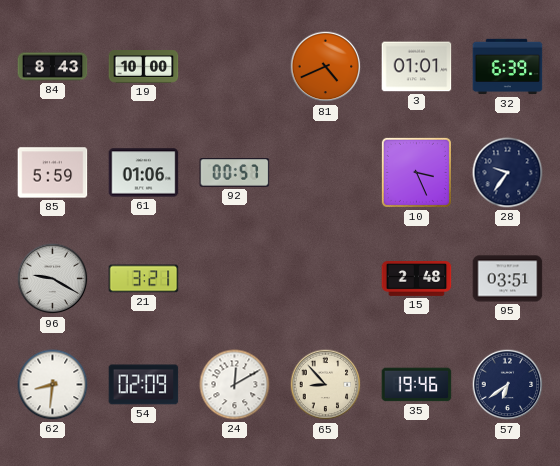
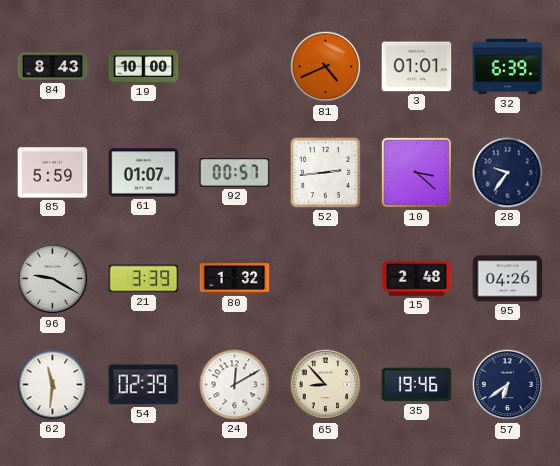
61: 01:06 -> 01:07
52: none -> 2:44
10: 3:26 -> 3:22
21: 3:21 -> 3:39
80: none -> 1:32
95: 03:51 -> 04:26
62: 8:31 -> 11:31
54: 02:09 -> 02:39
